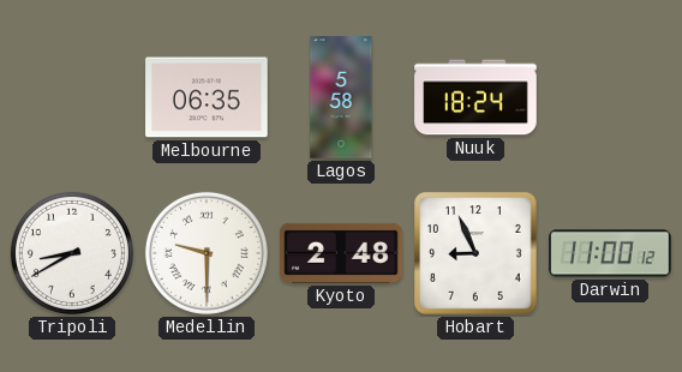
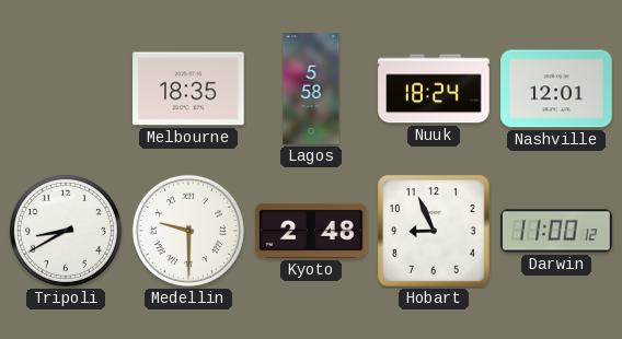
Melbourne: 06:35 -> 18:35
Nashville: none -> 12:01
